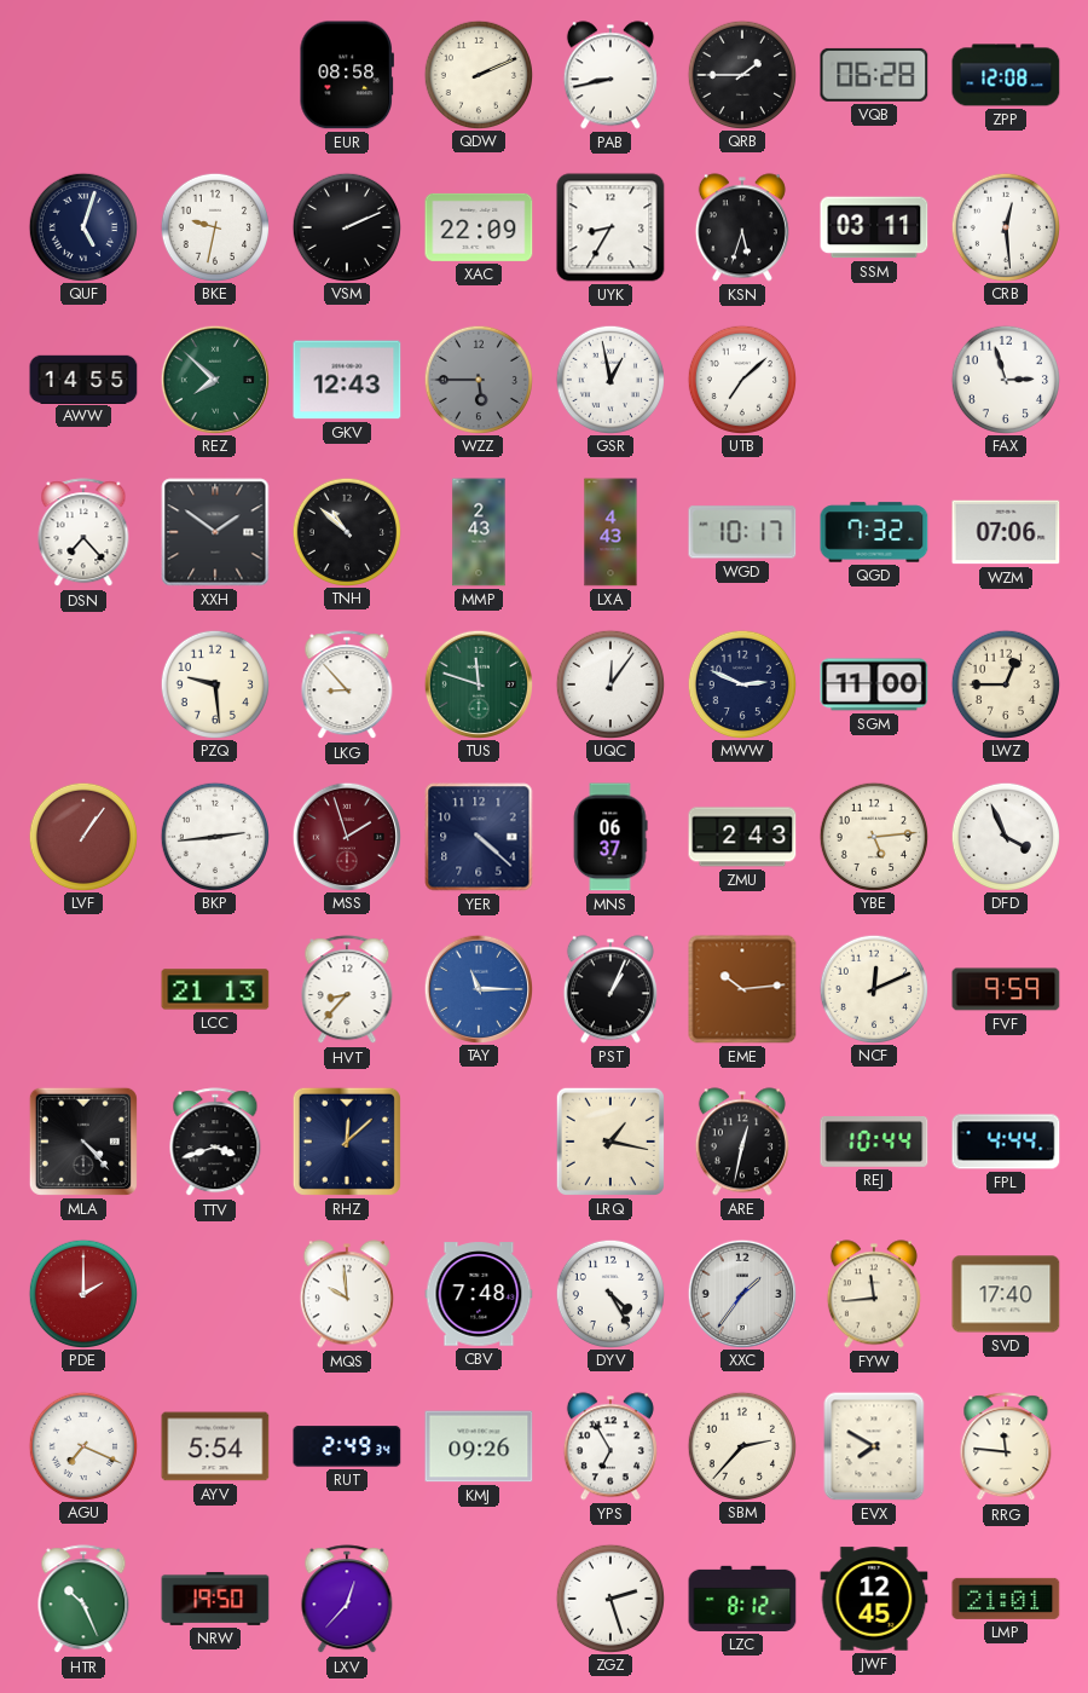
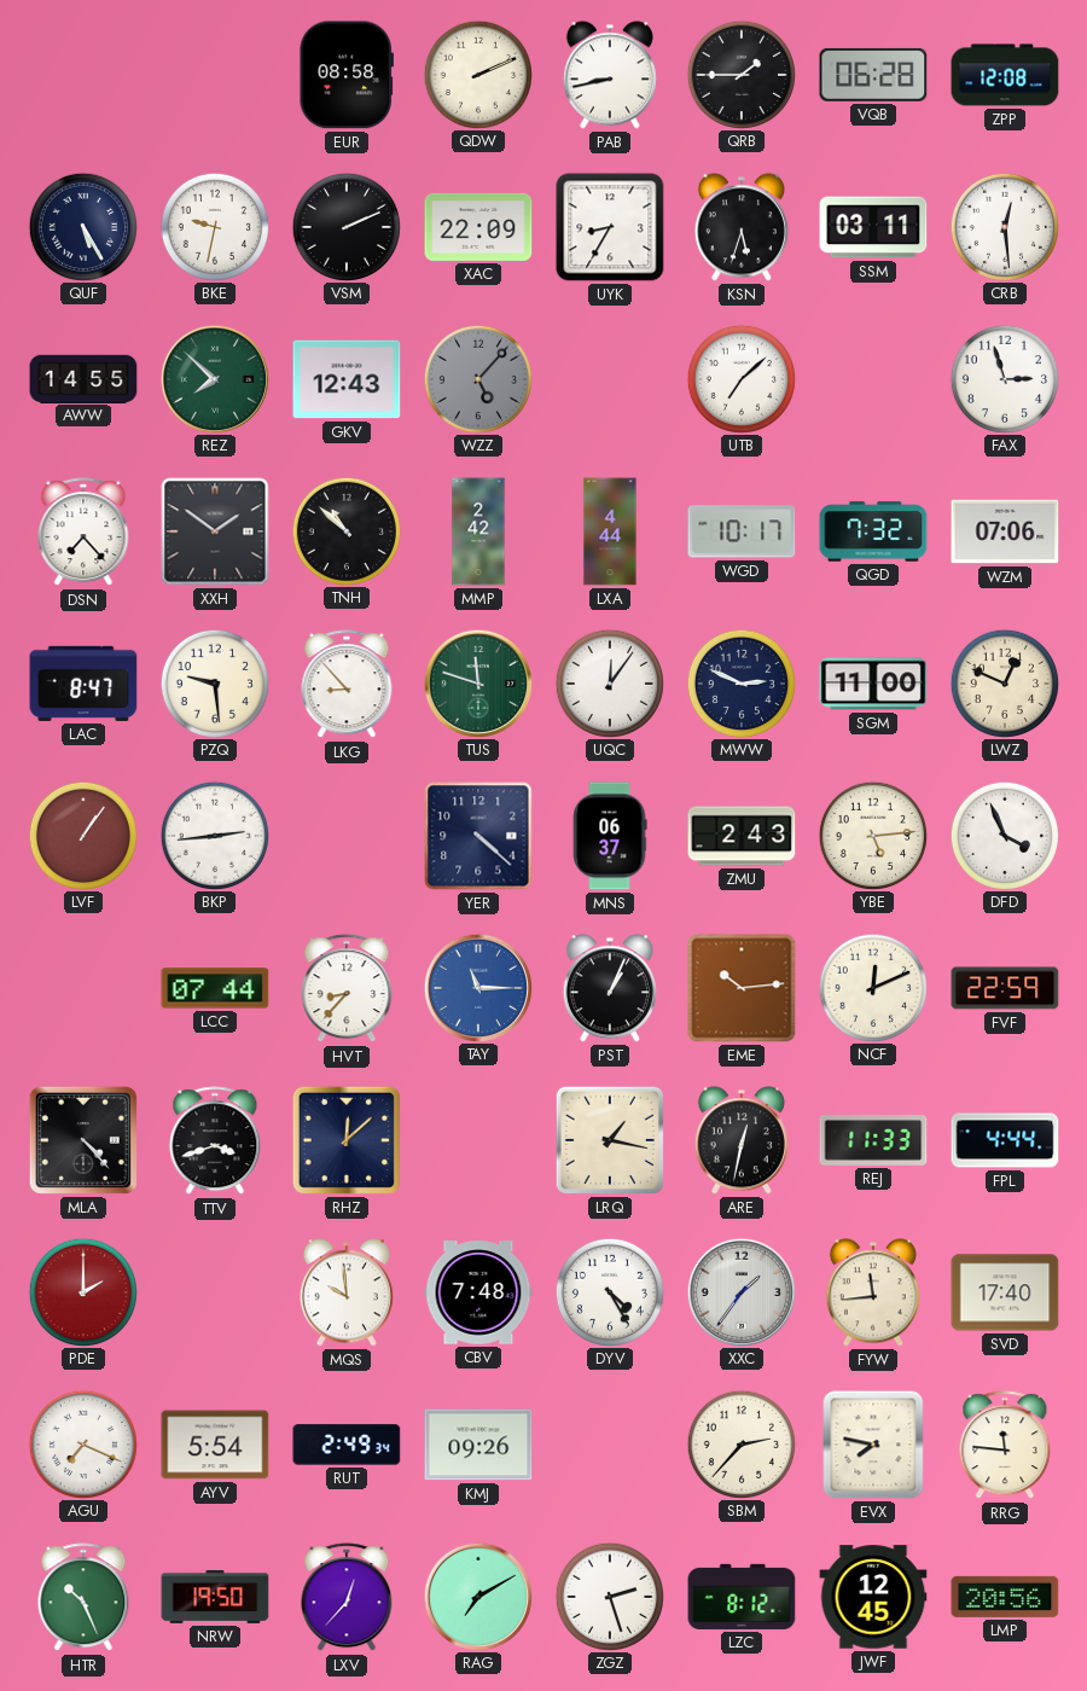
QUF: 5:03 -> 5:25
WZZ: 5:45 -> 5:07
GSR: 12:58 -> none
MMP: 2:43 -> 2:42
LXA: 4:43 -> 4:44
LAC: none -> 8:47
LWZ: 12:45 -> 12:49
MSS: 1:57 -> none
LCC: 21:13 -> 07:44
FVF: 9:59 -> 22:59
REJ: 10:44 -> 11:33
YPS: 6:55 -> none
EVX: 7:50 -> 7:47
RAG: none -> 7:10
LMP: 21:01 -> 20:56
